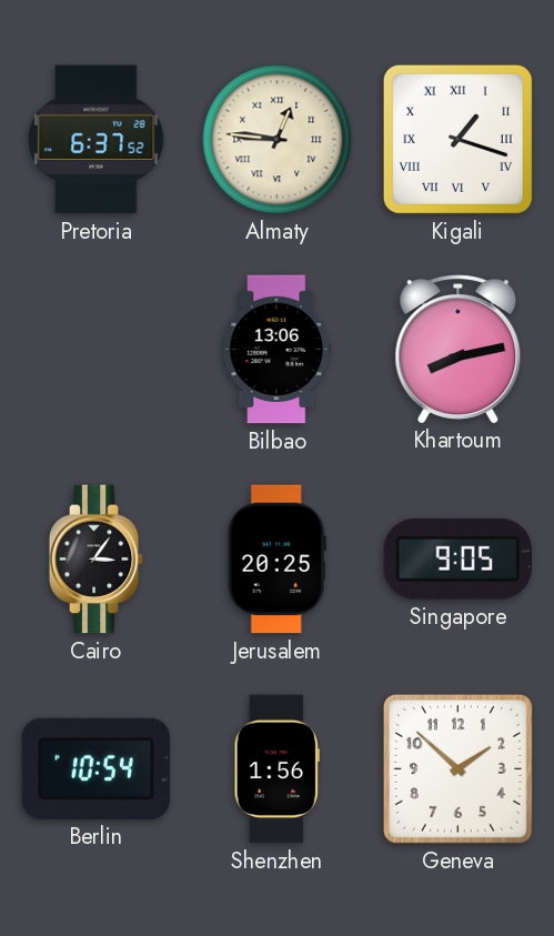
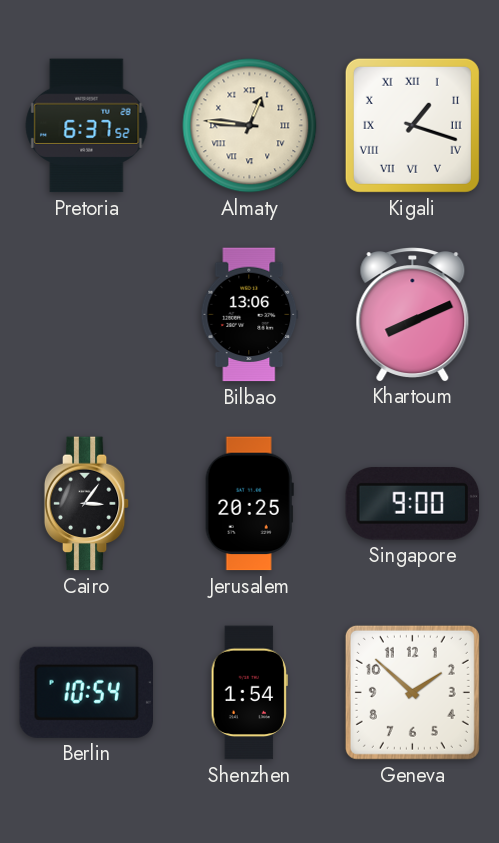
Khartoum: 8:13 -> 8:11
Singapore: 9:05 -> 9:00
Shenzhen: 1:56 -> 1:54
